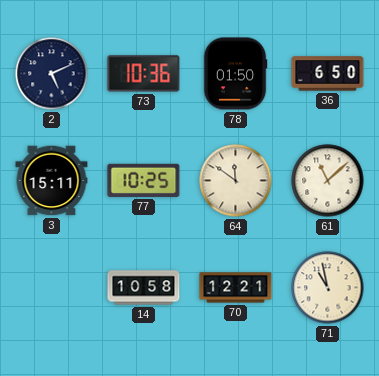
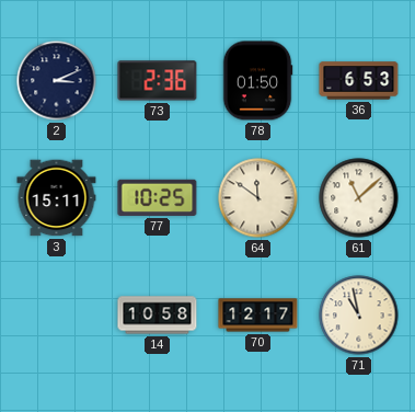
2: 5:11 -> 3:11
73: 10:36 -> 2:36
36: 6:50 -> 6:53
70: 12:21 -> 12:17
